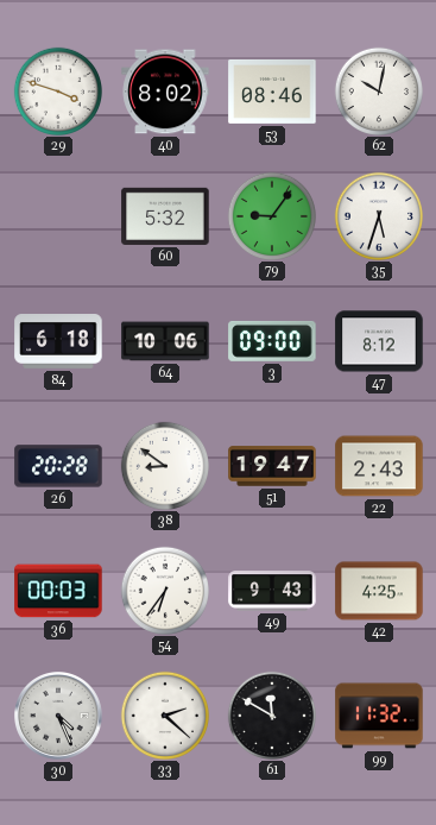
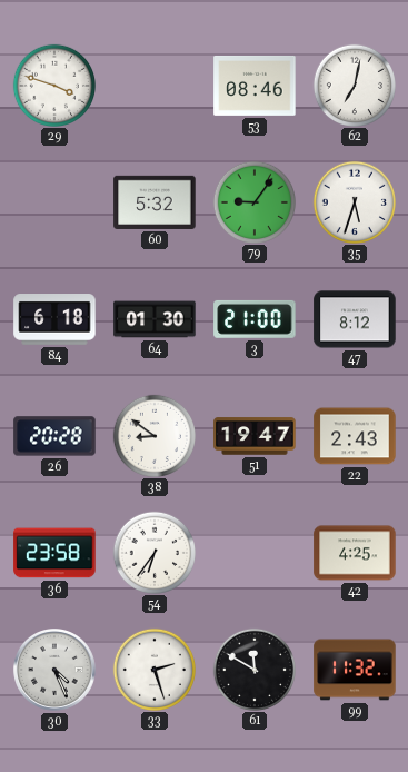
40: 8:02 -> none
62: 10:02 -> 7:02
64: 10:06 -> 01:30
3: 09:00 -> 21:00
36: 00:03 -> 23:58
49: 9:43 -> none
33: 2:22 -> 2:27
